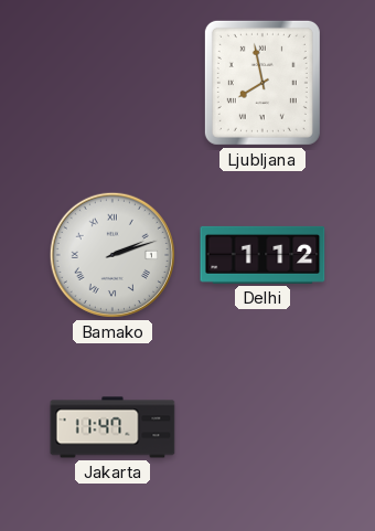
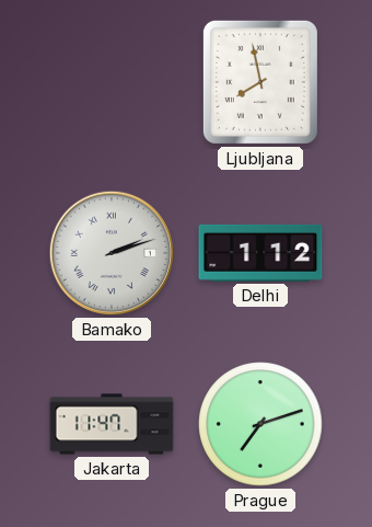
Prague: none -> 7:12
